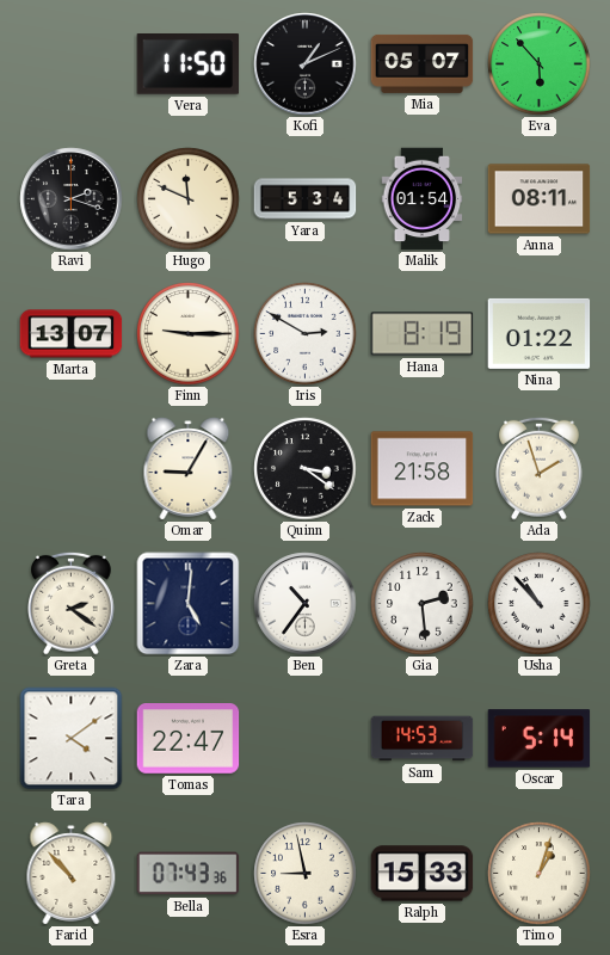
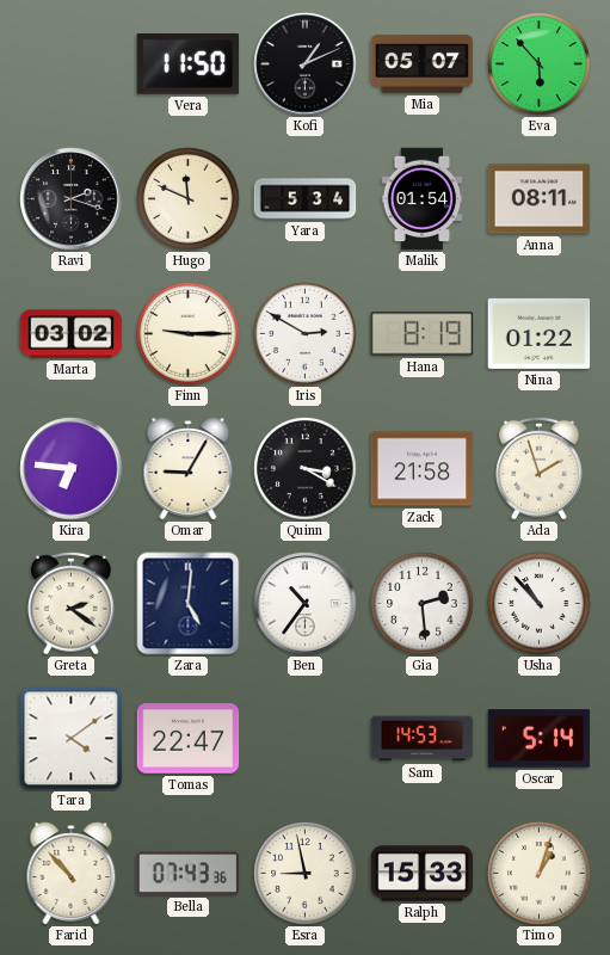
Marta: 13:07 -> 03:02
Kira: none -> 6:46
Quinn: 3:21 -> 3:20
